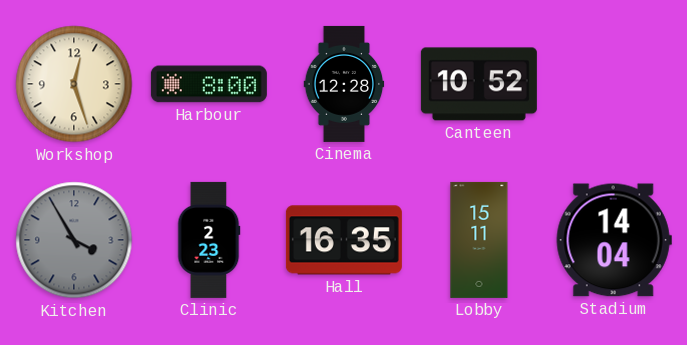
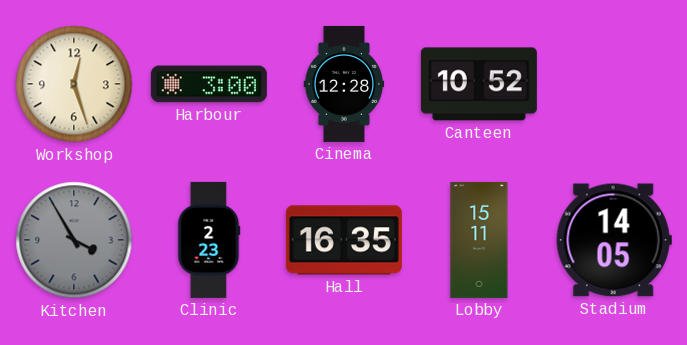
Harbour: 8:00 -> 3:00
Stadium: 14:04 -> 14:05
